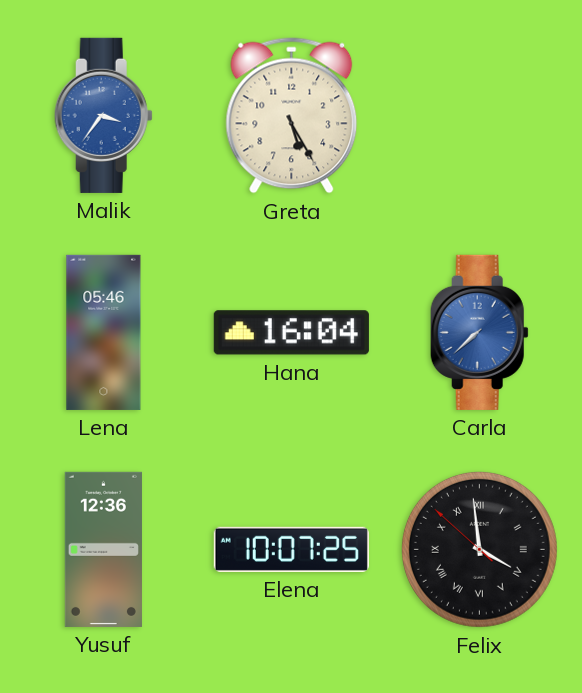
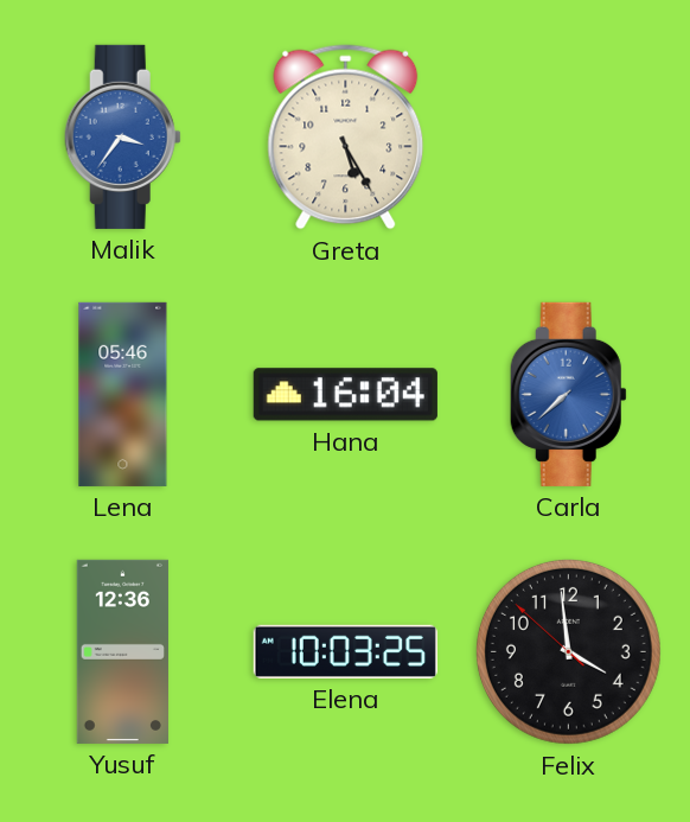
Elena: 10:07 -> 10:03
Felix numerals: Roman -> Arabic
